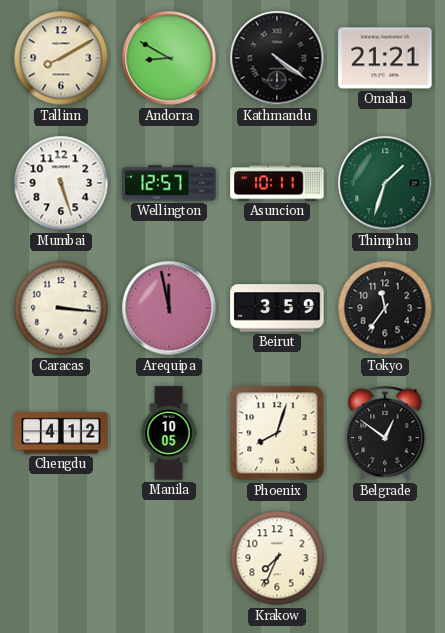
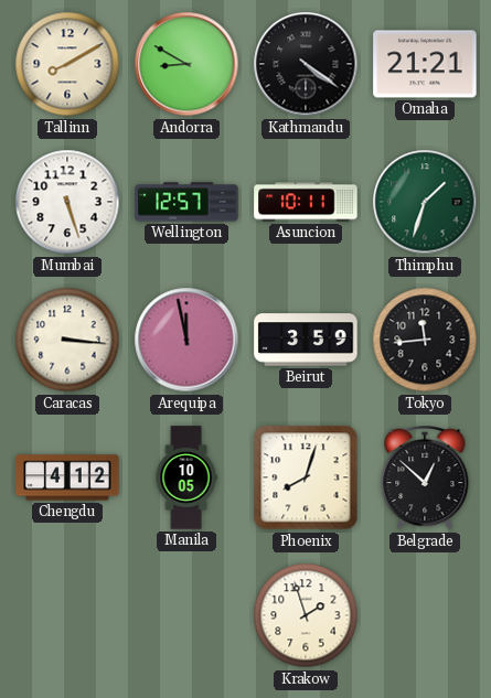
Tokyo: 11:36 -> 11:44
Belgrade: 12:51 -> 12:52
Krakow: 7:34 -> 1:57
